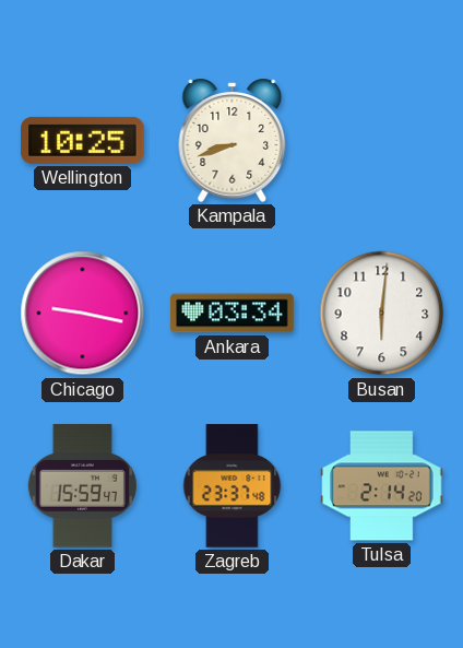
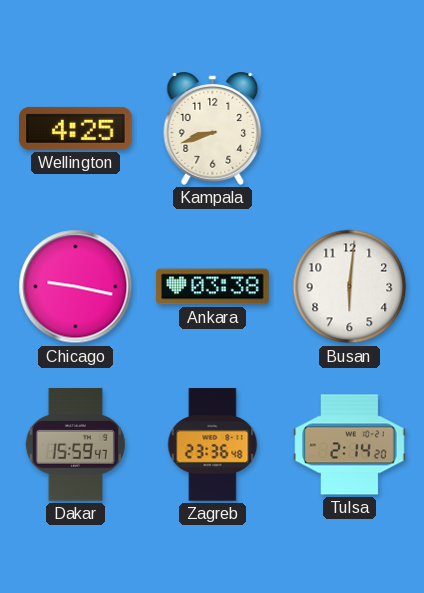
Wellington: 10:25 -> 4:25
Ankara: 03:34 -> 03:38
Zagreb: 23:37 -> 23:36
